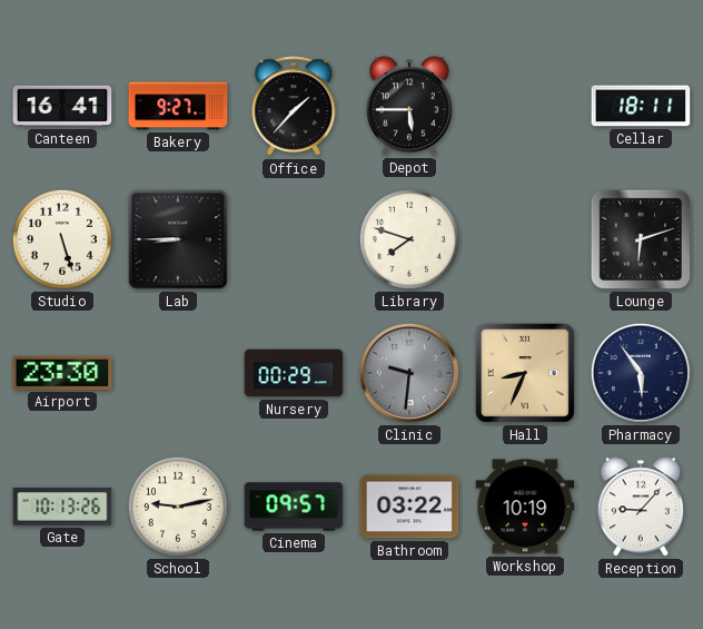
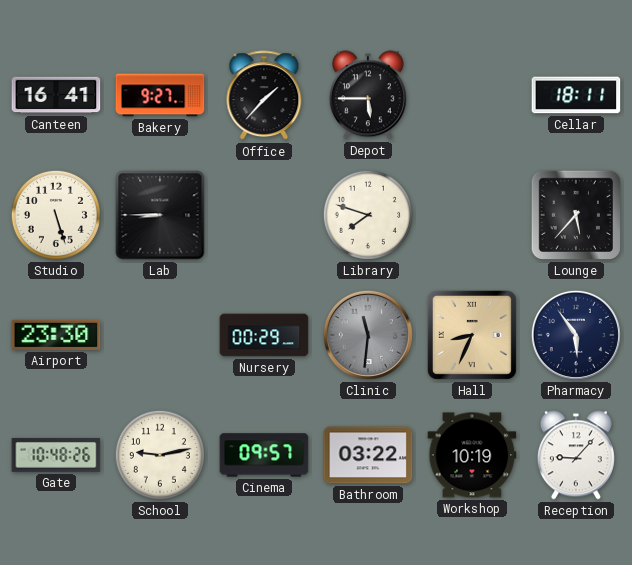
Lounge: 6:12 -> 5:37
Clinic: 9:31 -> 11:31
Gate: 10:13 -> 10:48
